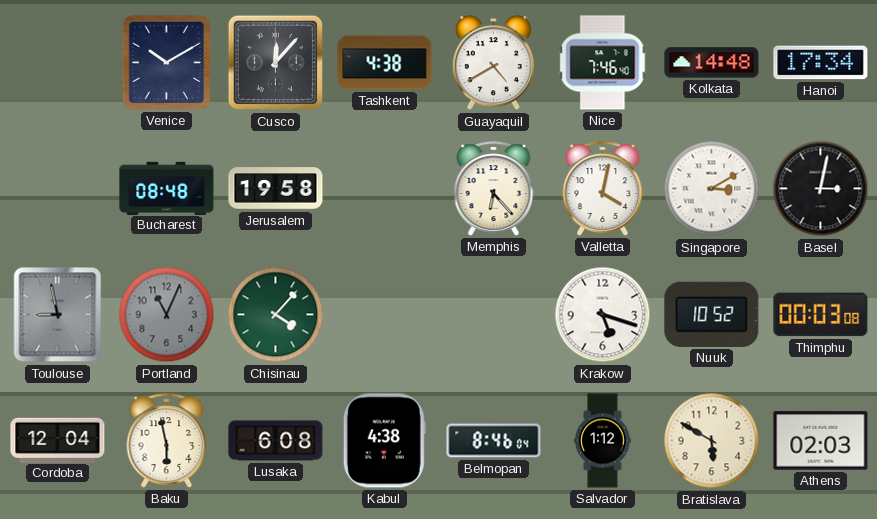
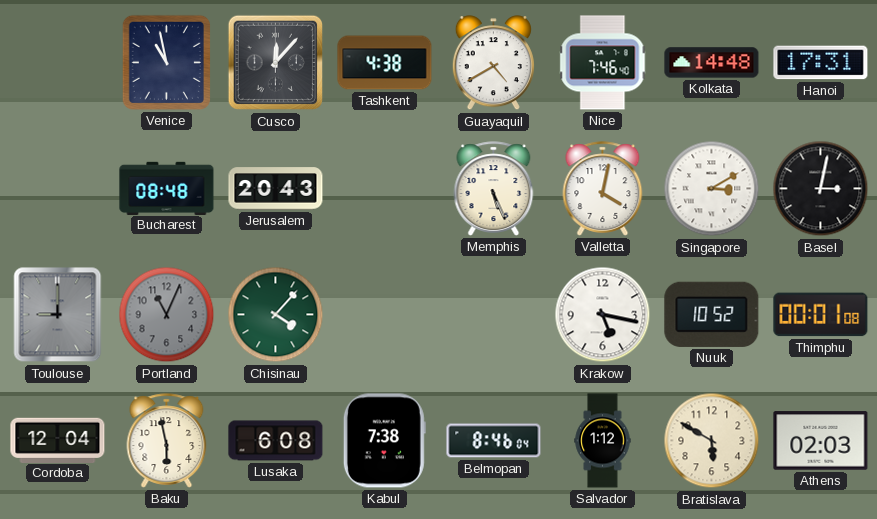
Venice: 10:10 -> 10:58
Hanoi: 17:34 -> 17:31
Jerusalem: 19:58 -> 20:43
Memphis: 6:23 -> 5:26
Toulouse: 8:58 -> 9:00
Krakow: 5:18 -> 5:17
Thimphu: 00:03 -> 00:01
Kabul: 4:38 -> 7:38
